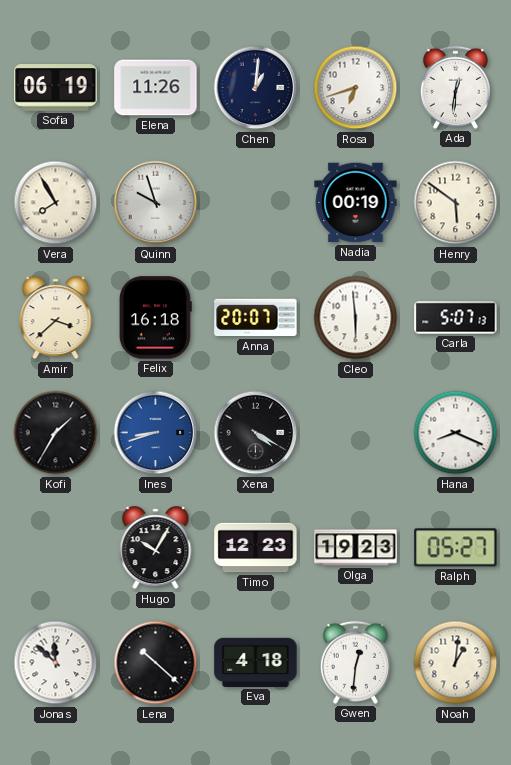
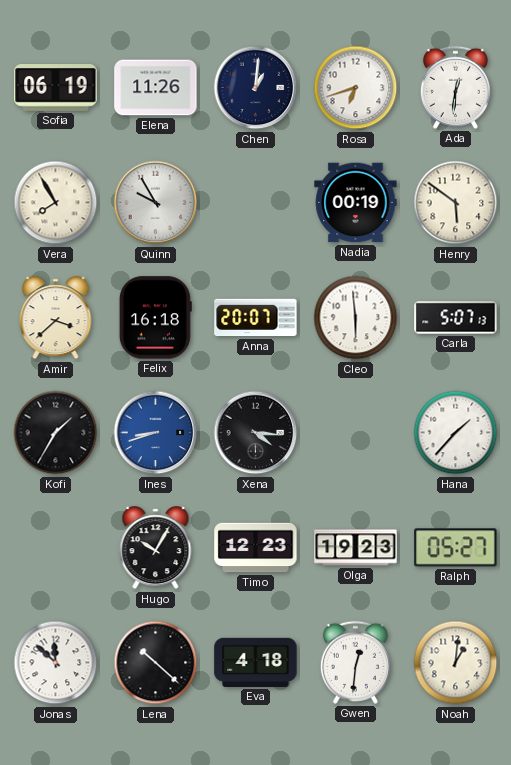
Quinn: 9:57 -> 9:55
Xena: 4:20 -> 4:16
Hana: 8:19 -> 1:37
